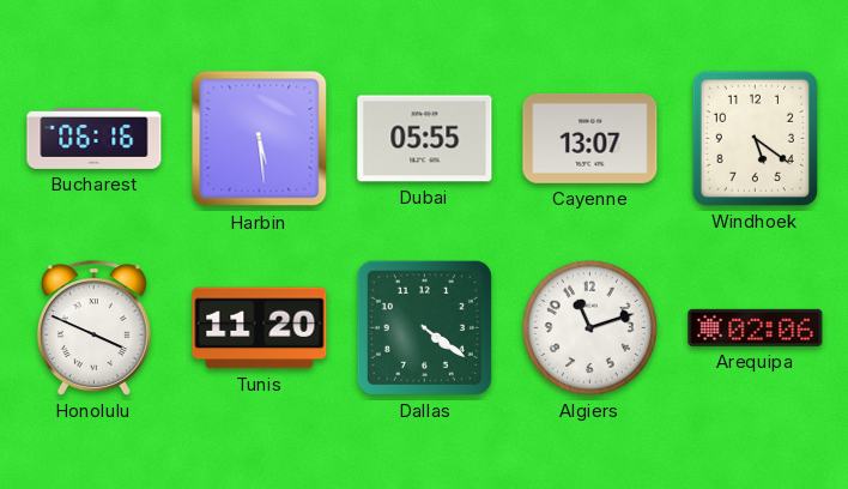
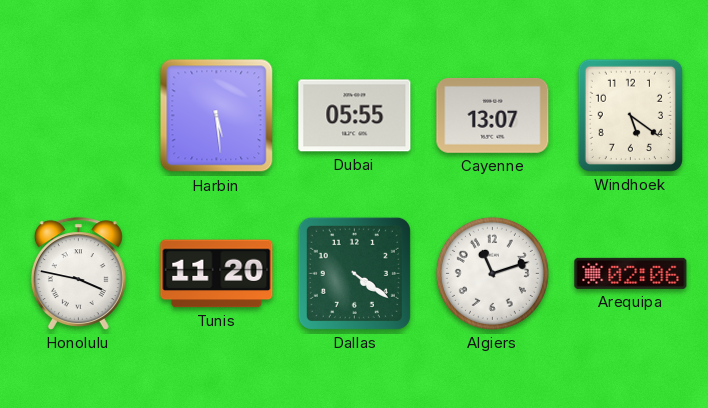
Bucharest: 06:16 -> none
Honolulu: 3:49 -> 3:47
